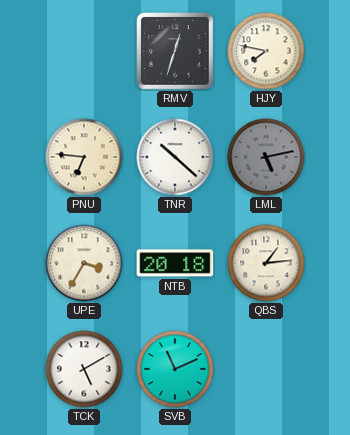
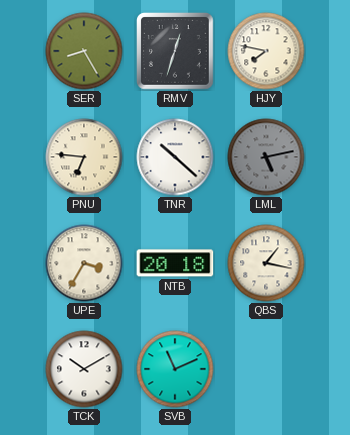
SER: none -> 8:25
QBS: 1:14 -> 1:17
TCK: 5:10 -> 10:10
